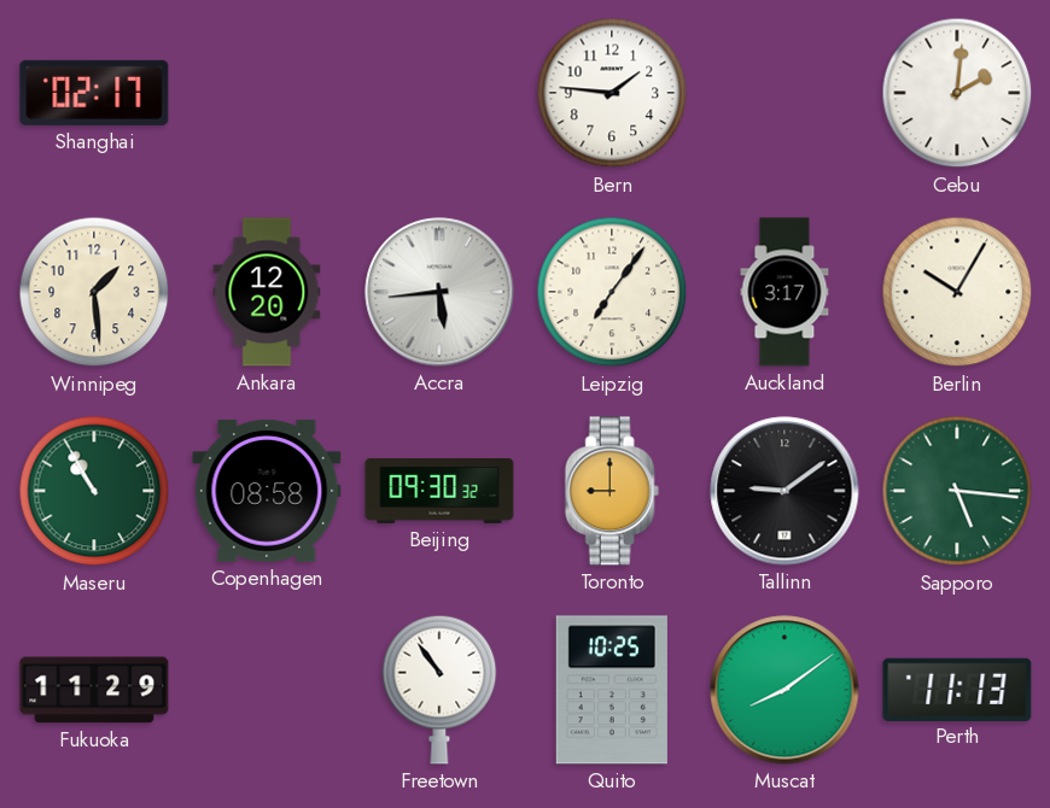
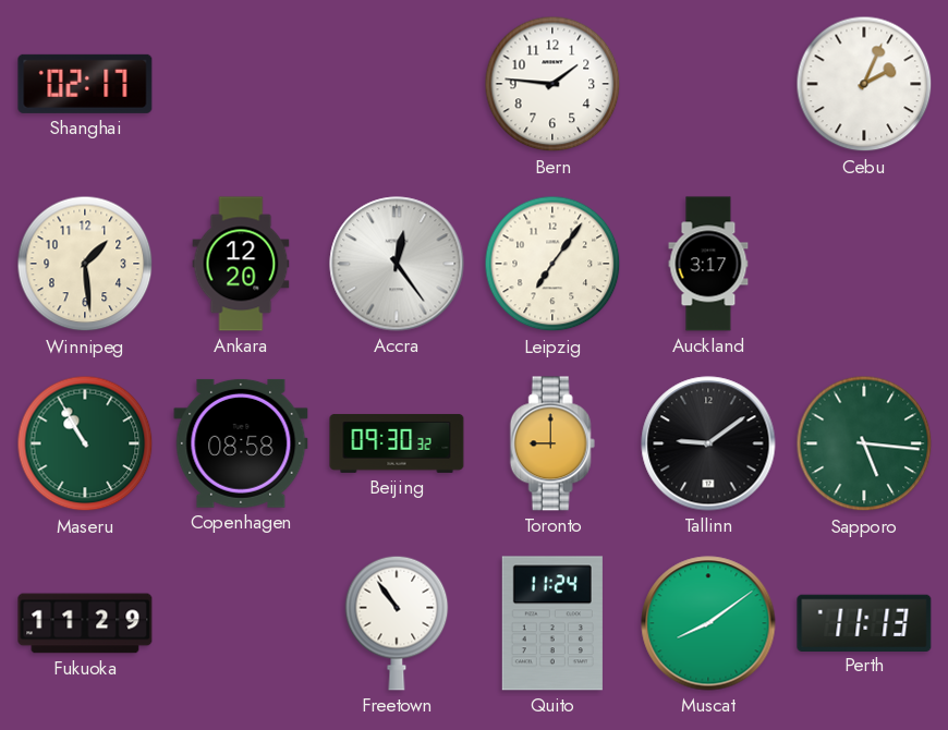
Cebu: 2:01 -> 2:04
Accra: 5:44 -> 12:24
Berlin: 10:05 -> none
Quito: 10:25 -> 11:24
